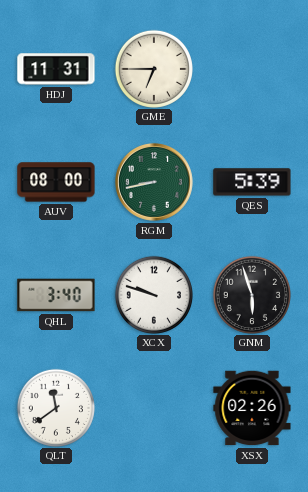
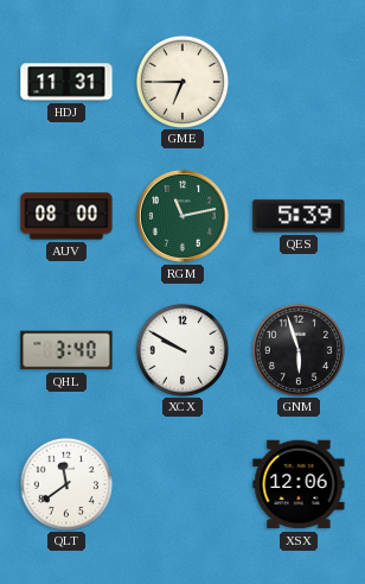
RGM: 8:43 -> 11:13
XCX: 9:48 -> 9:50
XSX: 02:26 -> 12:06
